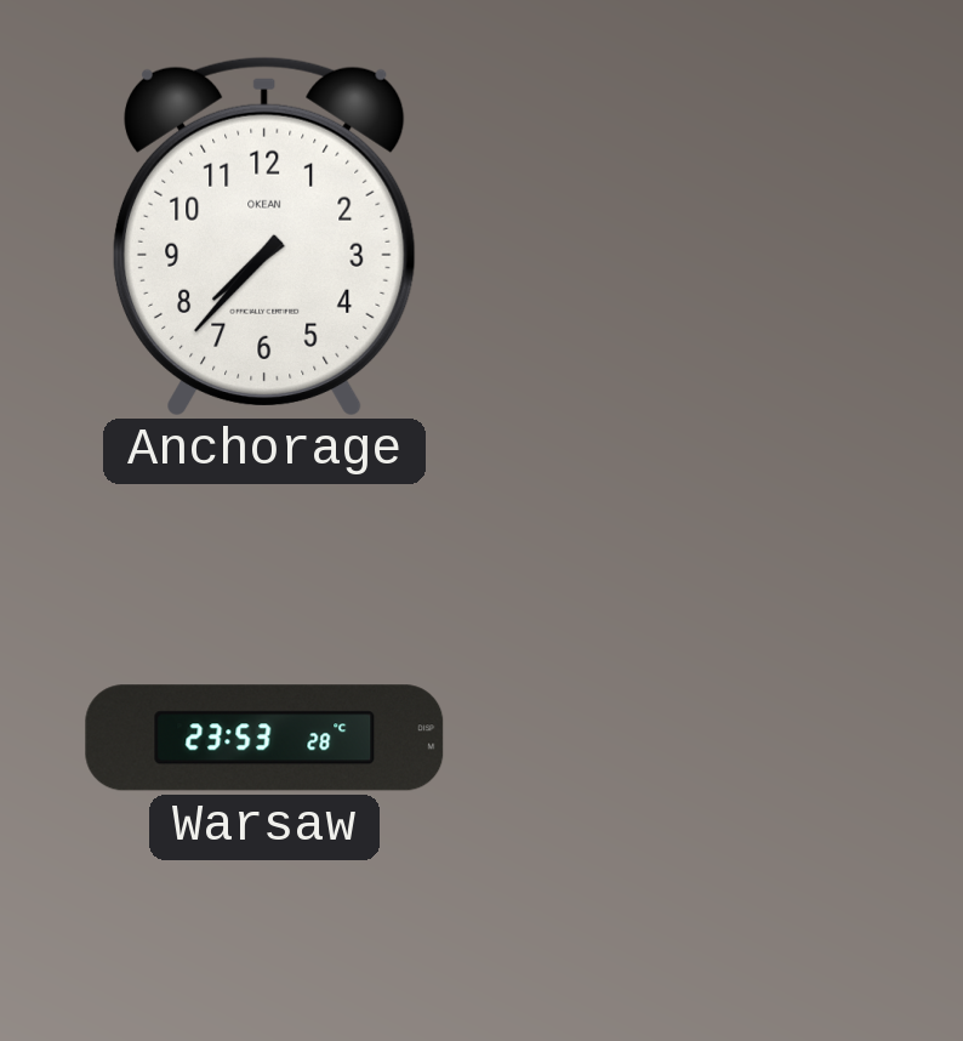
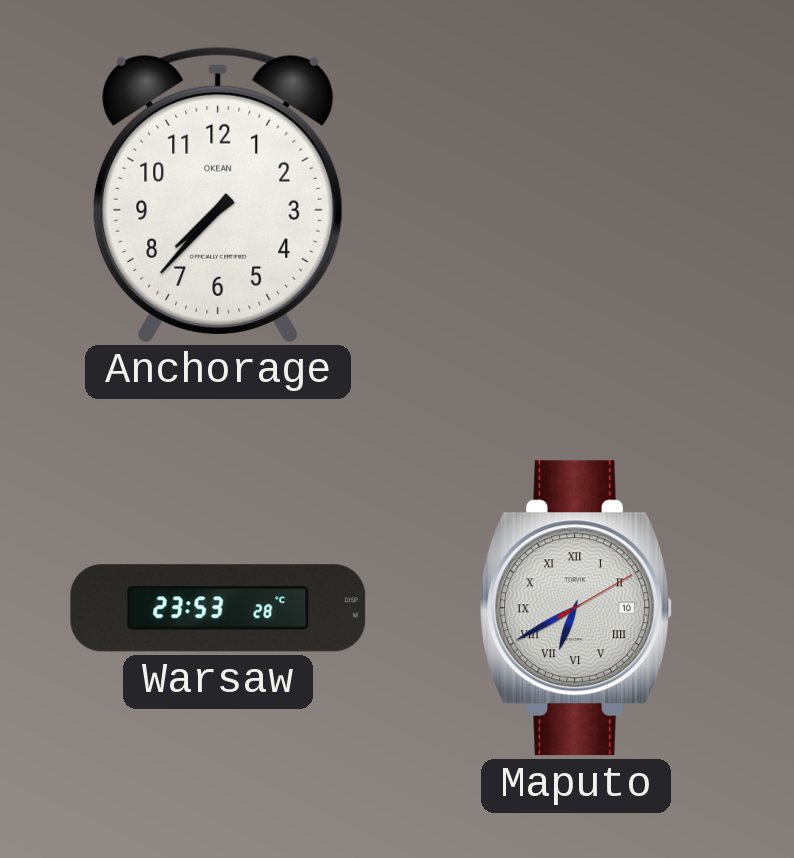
Maputo: none -> 6:40
